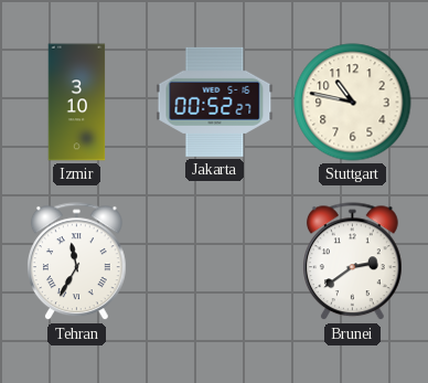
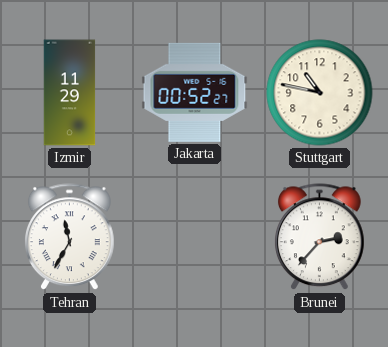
Izmir: 3:10 -> 11:29
Brunei: 2:39 -> 2:37
